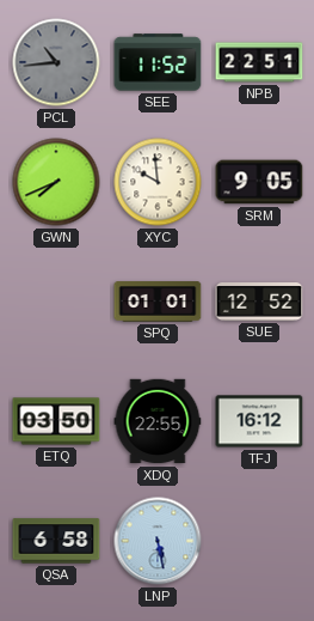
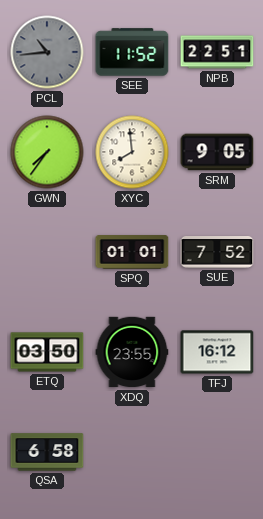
GWN: 7:41 -> 7:36
XYC: 9:59 -> 7:59
SUE: 12:52 -> 7:52
XDQ: 22:55 -> 23:55
LNP: 5:28 -> none
